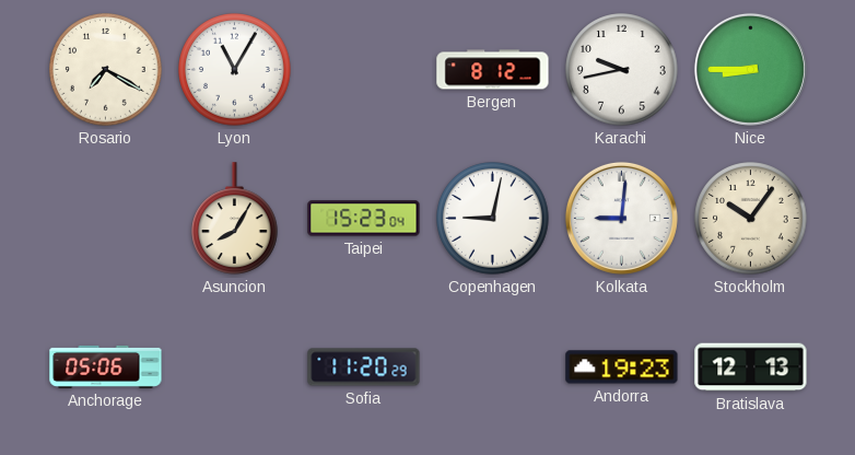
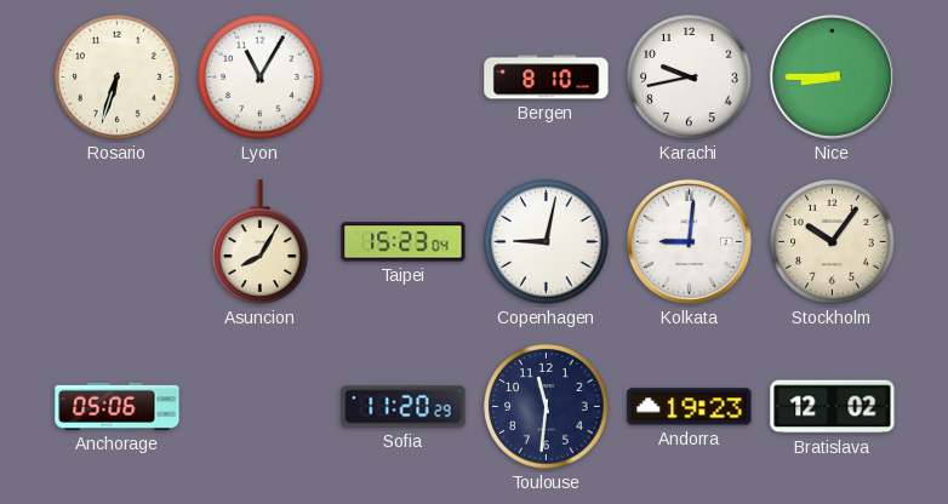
Rosario: 7:20 -> 6:33
Bergen: 8:12 -> 8:10
Toulouse: none -> 11:31
Bratislava: 12:13 -> 12:02
